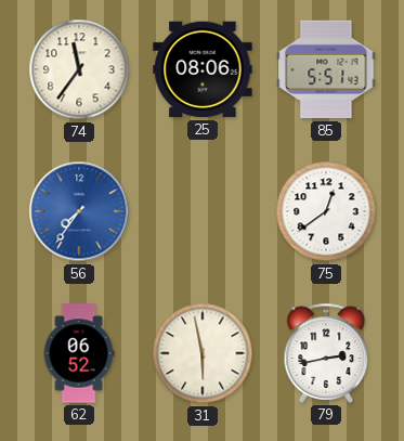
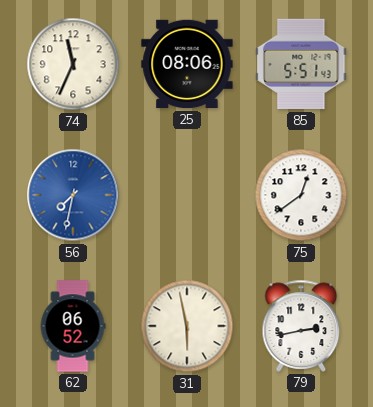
74: 11:36 -> 11:34
56: 7:36 -> 7:32
